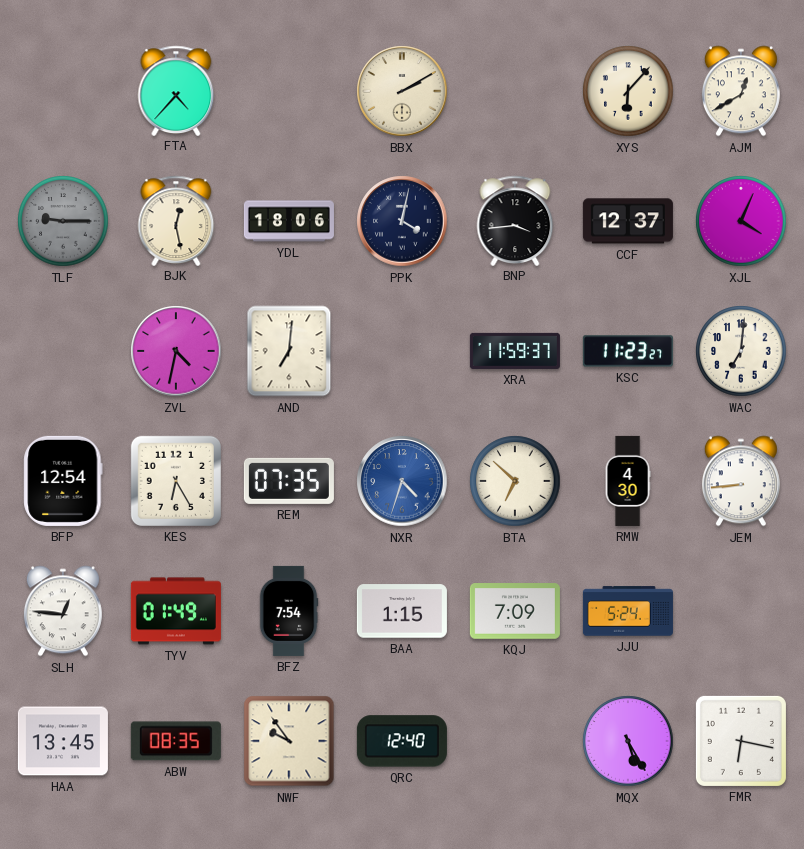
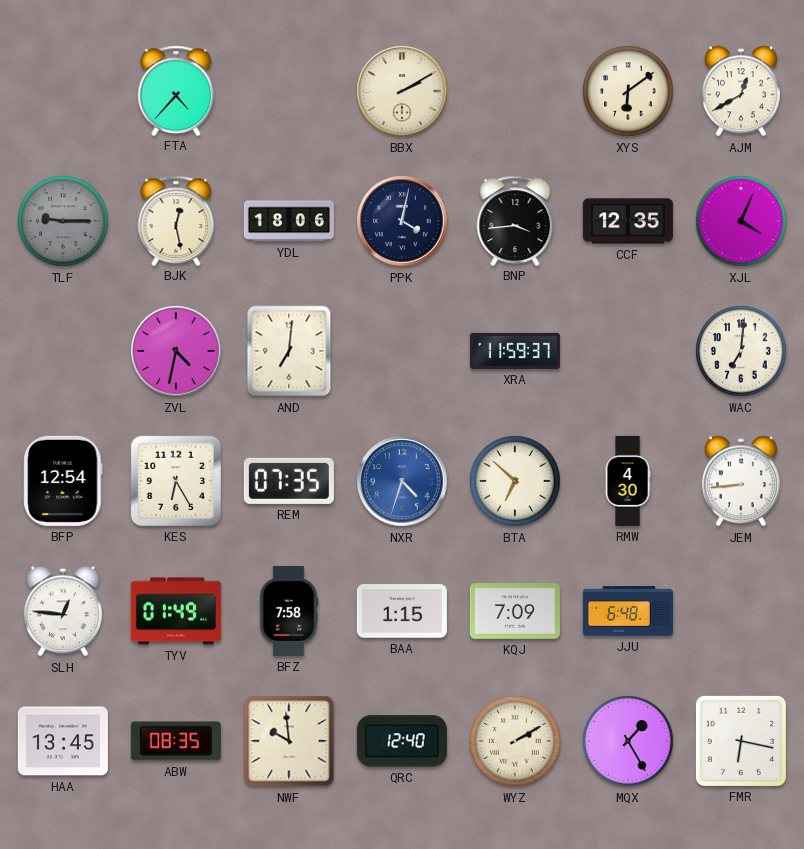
XYS: 6:07 -> 6:09
CCF: 12:37 -> 12:35
KSC: 11:23 -> none
BFZ: 7:54 -> 7:58
JJU: 5:24 -> 6:48
NWF: 9:54 -> 9:59
WYZ: none -> 2:10
MQX: 5:25 -> 1:25
